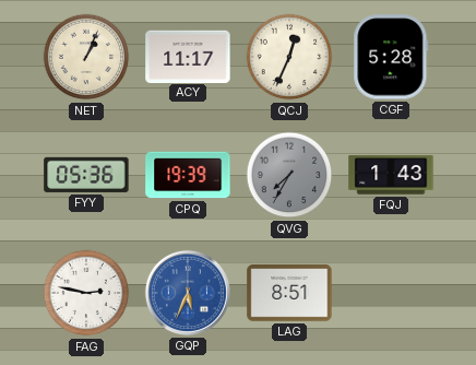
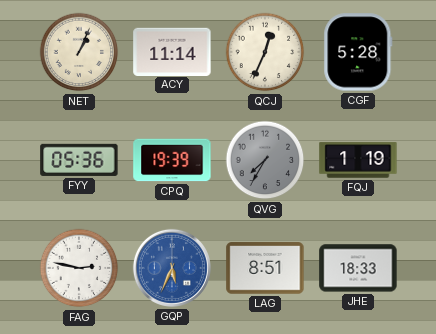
ACY: 11:17 -> 11:14
FQJ: 1:43 -> 1:19
JHE: none -> 18:33
